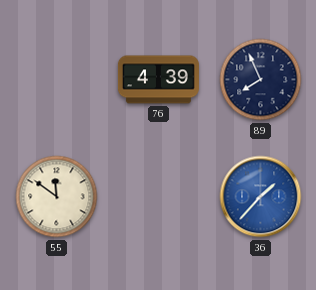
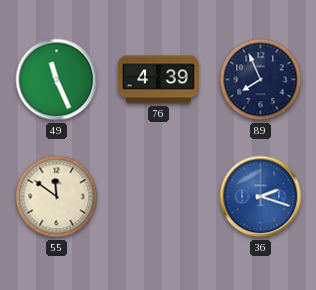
49: none -> 11:26
36: 1:37 -> 2:18
